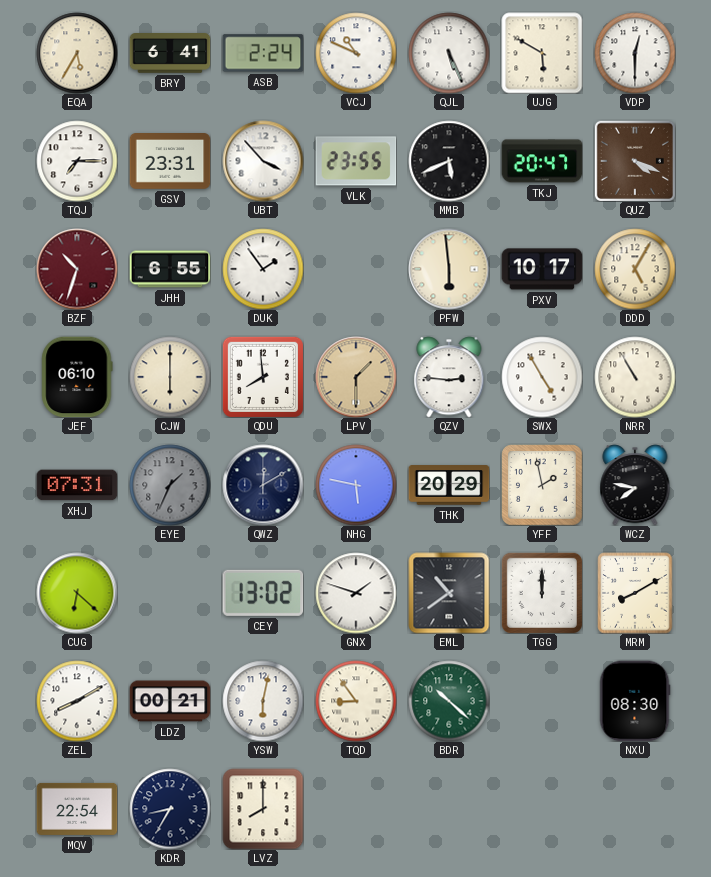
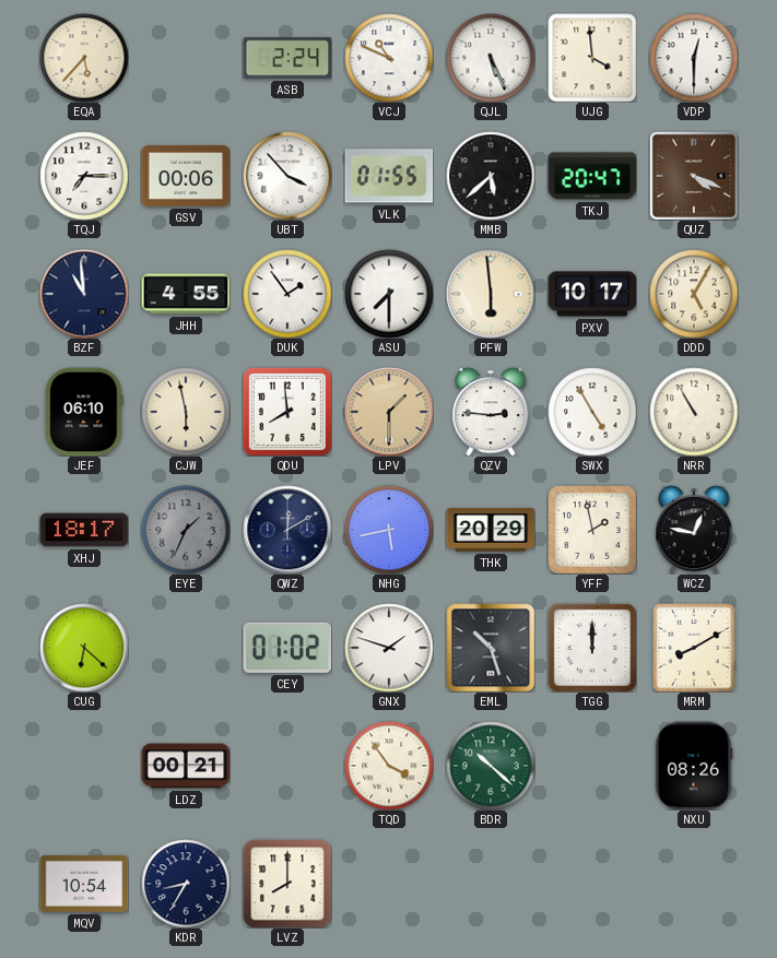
EQA: 5:35 -> 5:37
BRY: 6:41 -> none
UJG: 5:50 -> 3:59
GSV: 23:31 -> 00:06
VLK: 23:55 -> 01:55
MMB: 5:41 -> 5:38
BZF: 10:33 -> 10:59
BZF dial: burgundy -> navy
JHH: 6:55 -> 4:55
ASU: none -> 7:30
CJW: 6:00 -> 5:58
XHJ: 07:31 -> 18:17
NHG: 5:47 -> 5:43
WCZ: 7:47 -> 12:47
CEY: 13:02 -> 01:02
EML: 10:39 -> 10:27
ZEL: 8:10 -> none
YSW: 6:02 -> none
TQD: 8:54 -> 3:54
NXU: 08:30 -> 08:26
MQV: 22:54 -> 10:54
